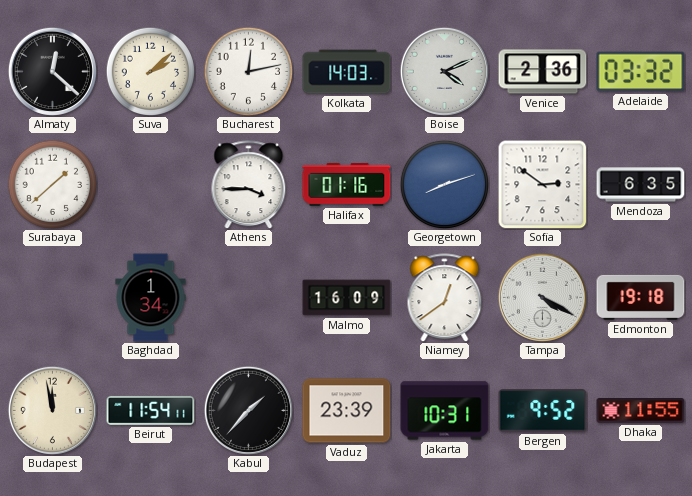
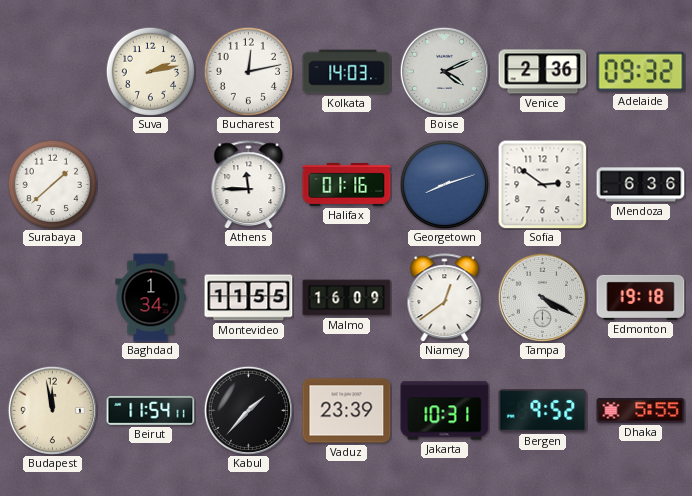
Almaty: 12:22 -> none
Suva: 2:08 -> 2:13
Adelaide: 03:32 -> 09:32
Athens: 3:45 -> 11:45
Mendoza: 6:35 -> 6:36
Montevideo: none -> 11:55
Dhaka: 11:55 -> 5:55
